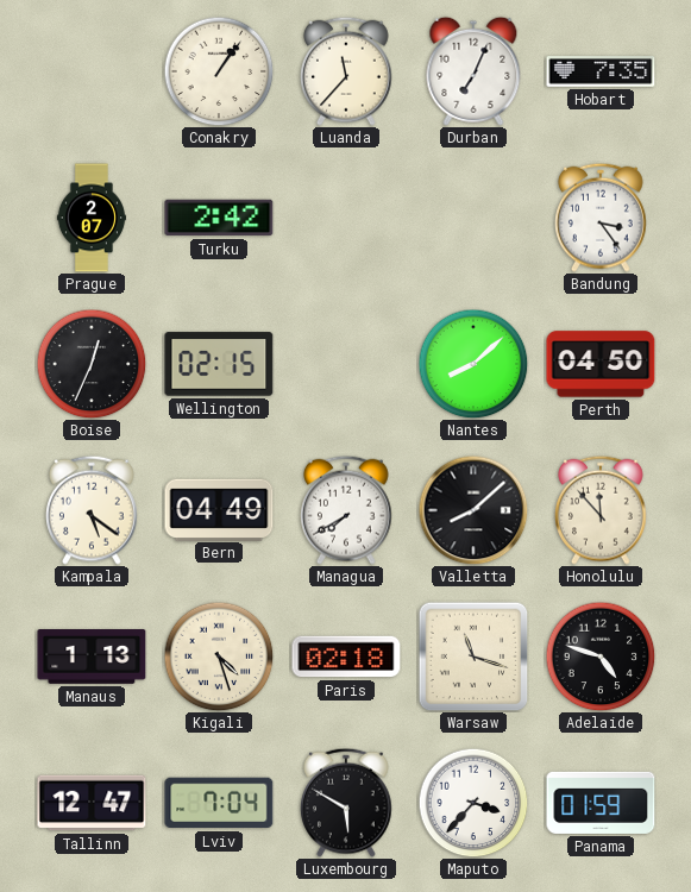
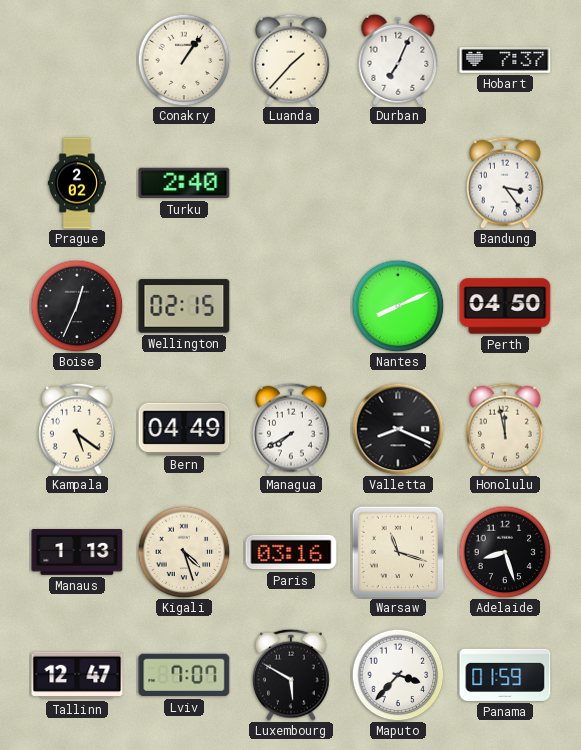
Luanda: 11:37 -> 1:37
Hobart: 7:35 -> 7:37
Prague: 2:07 -> 2:02
Turku: 2:42 -> 2:40
Nantes: 8:08 -> 8:11
Valletta: 8:08 -> 8:19
Honolulu: 11:53 -> 11:58
Paris: 02:18 -> 03:16
Adelaide: 4:48 -> 8:27
Lviv: 7:04 -> 7:07
